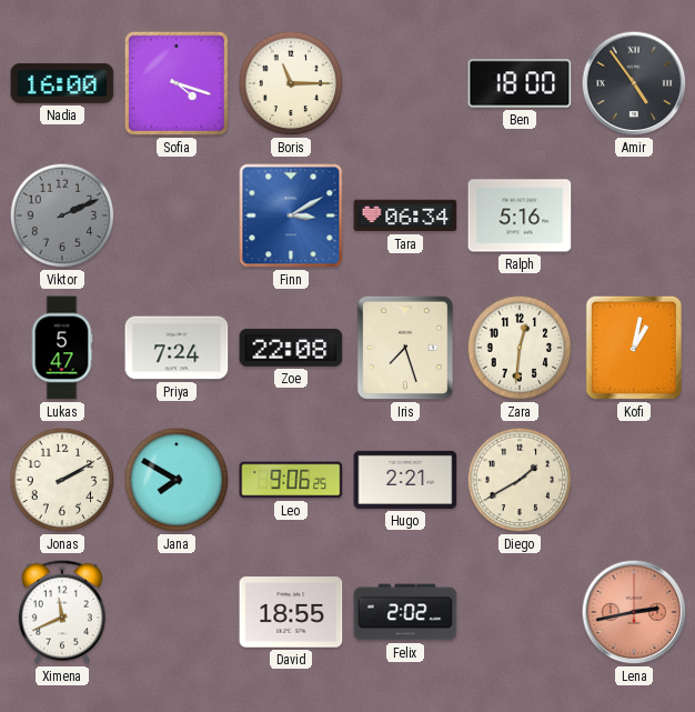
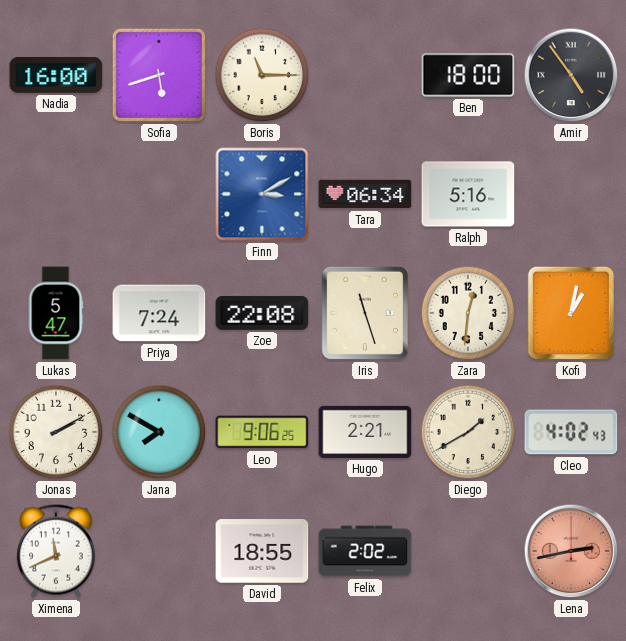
Sofia: 4:18 -> 5:42
Viktor: 2:11 -> none
Iris: 7:27 -> 11:27
Cleo: none -> 4:02
